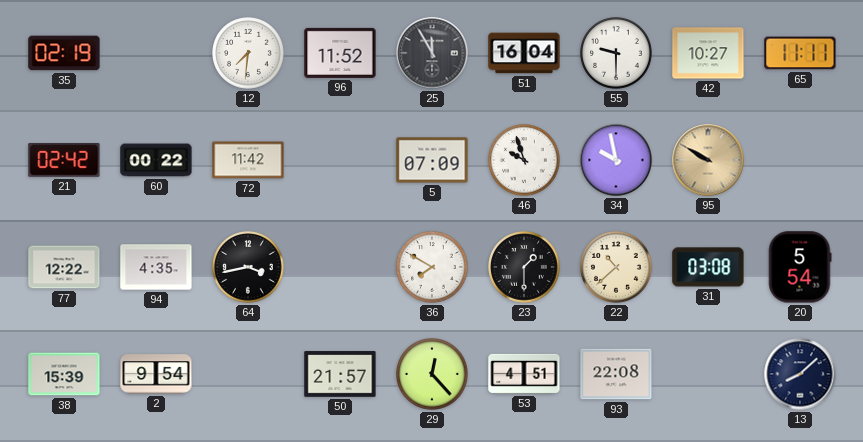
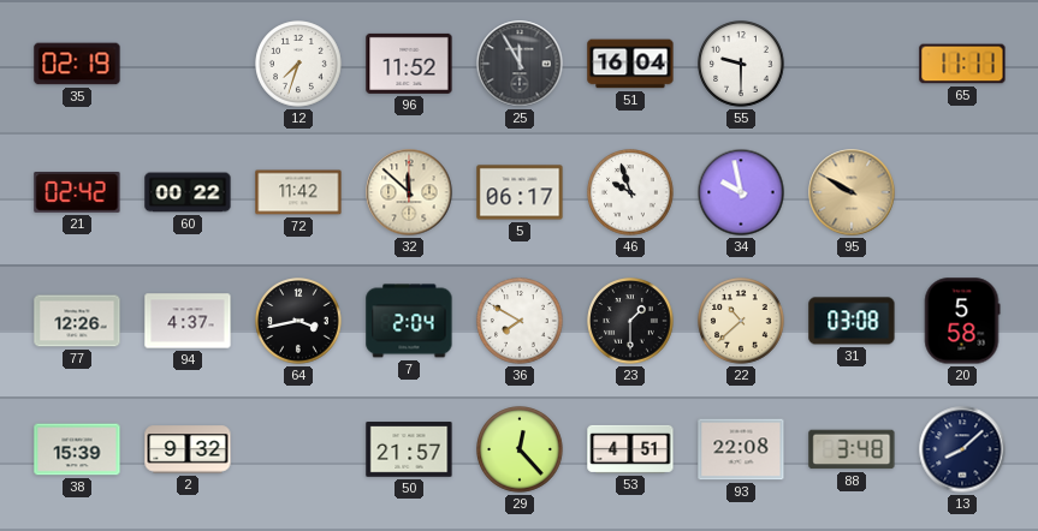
12: 7:31 -> 7:33
42: 10:27 -> none
32: none -> 11:52
5: 07:09 -> 06:17
77: 12:22 -> 12:26
94: 4:35 -> 4:37
7: none -> 2:04
20: 5:54 -> 5:58
2: 9:54 -> 9:32
88: none -> 3:48
